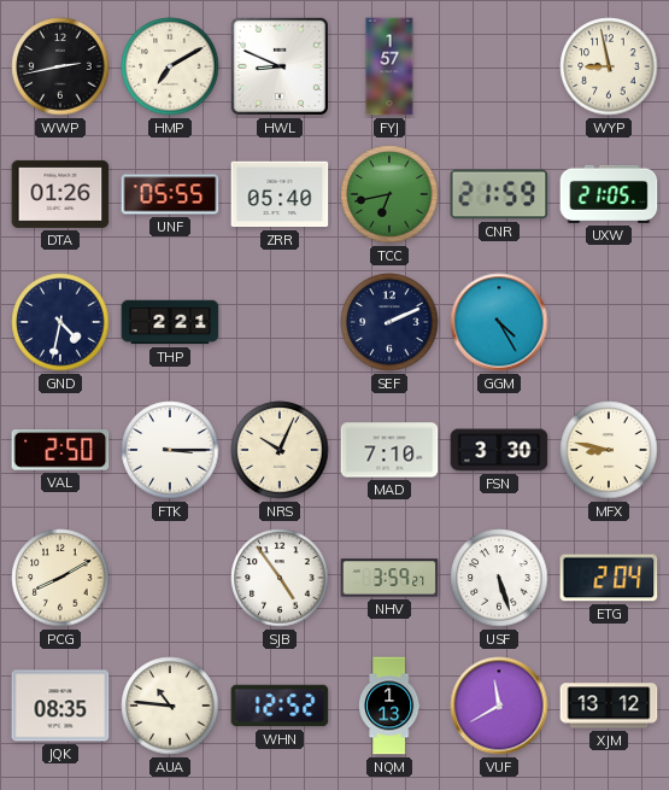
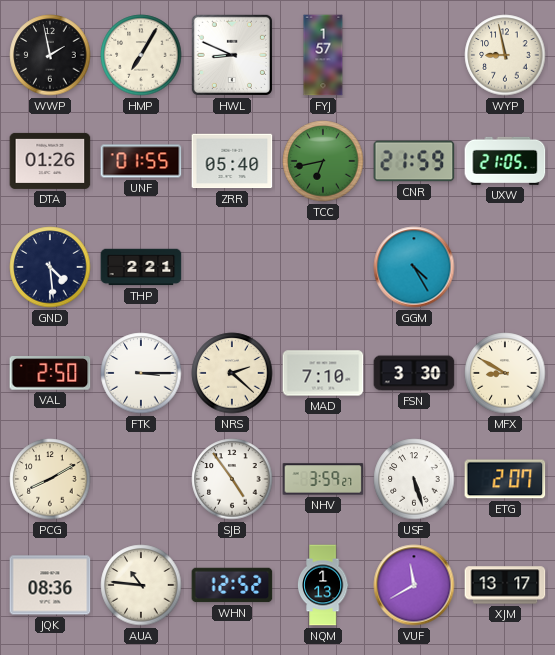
WWP: 2:43 -> 1:58
HMP: 7:10 -> 7:05
UNF: 05:55 -> 01:55
GND: 4:32 -> 4:29
SEF: 2:11 -> none
NRS: 10:04 -> 2:22
MFX: 8:47 -> 8:50
ETG: 2:04 -> 2:07
JQK: 08:35 -> 08:36
XJM: 13:12 -> 13:17
